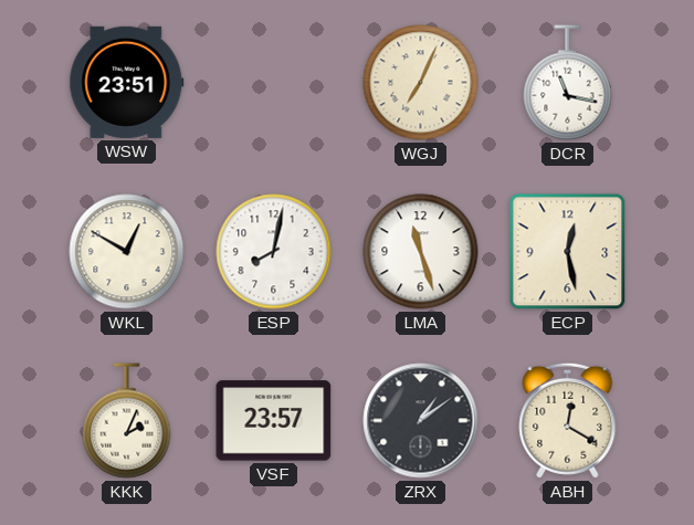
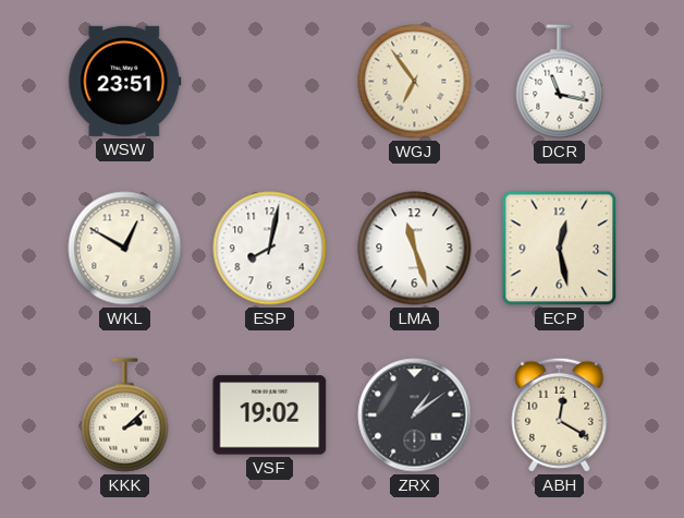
WGJ: 7:04 -> 6:54
KKK: 2:04 -> 2:08
VSF: 23:57 -> 19:02
